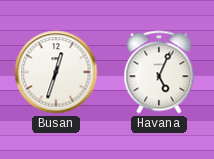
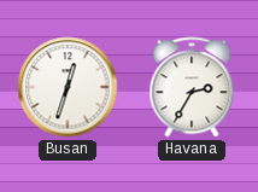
Havana: 5:04 -> 2:35
